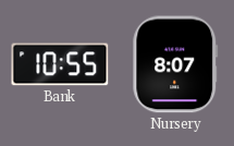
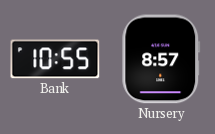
Nursery: 8:07 -> 8:57
